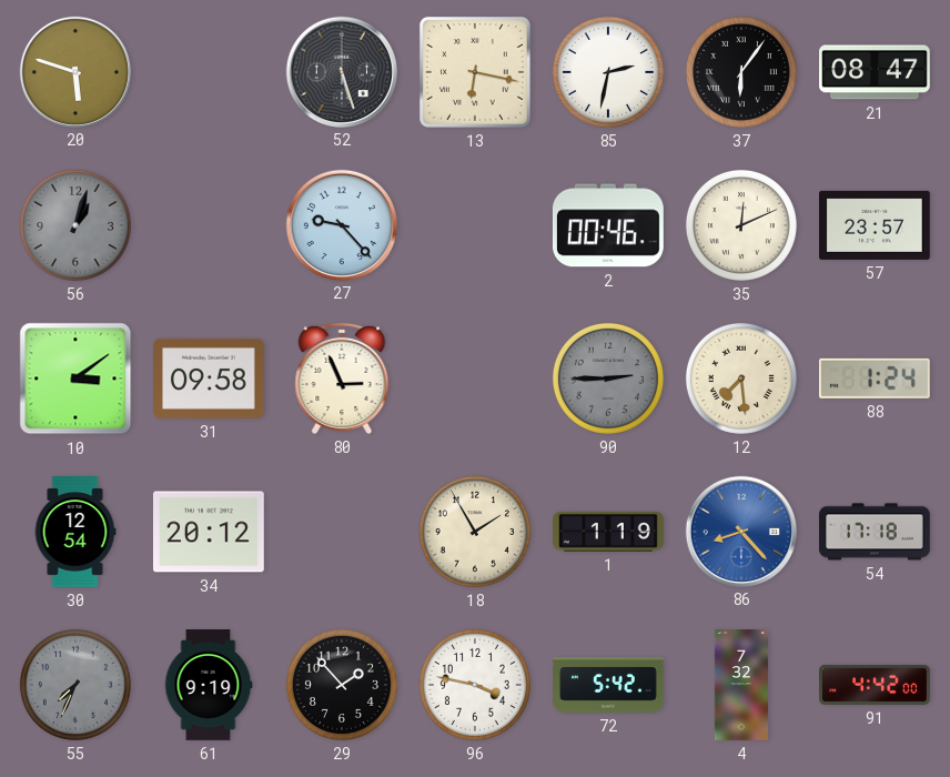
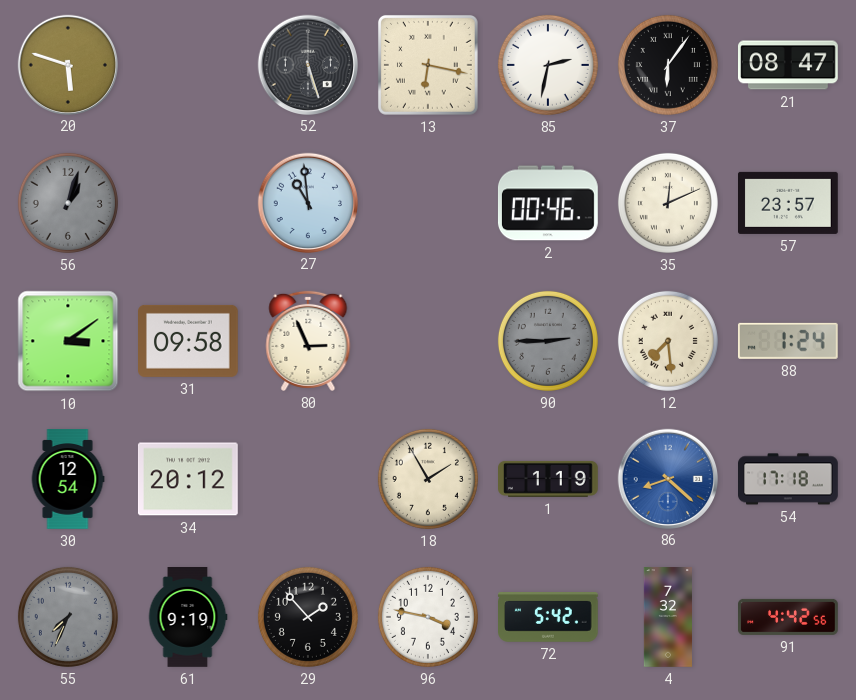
27: 9:23 -> 10:59
86: 8:23 -> 8:22
91: 4:42:00 -> 4:42:56
